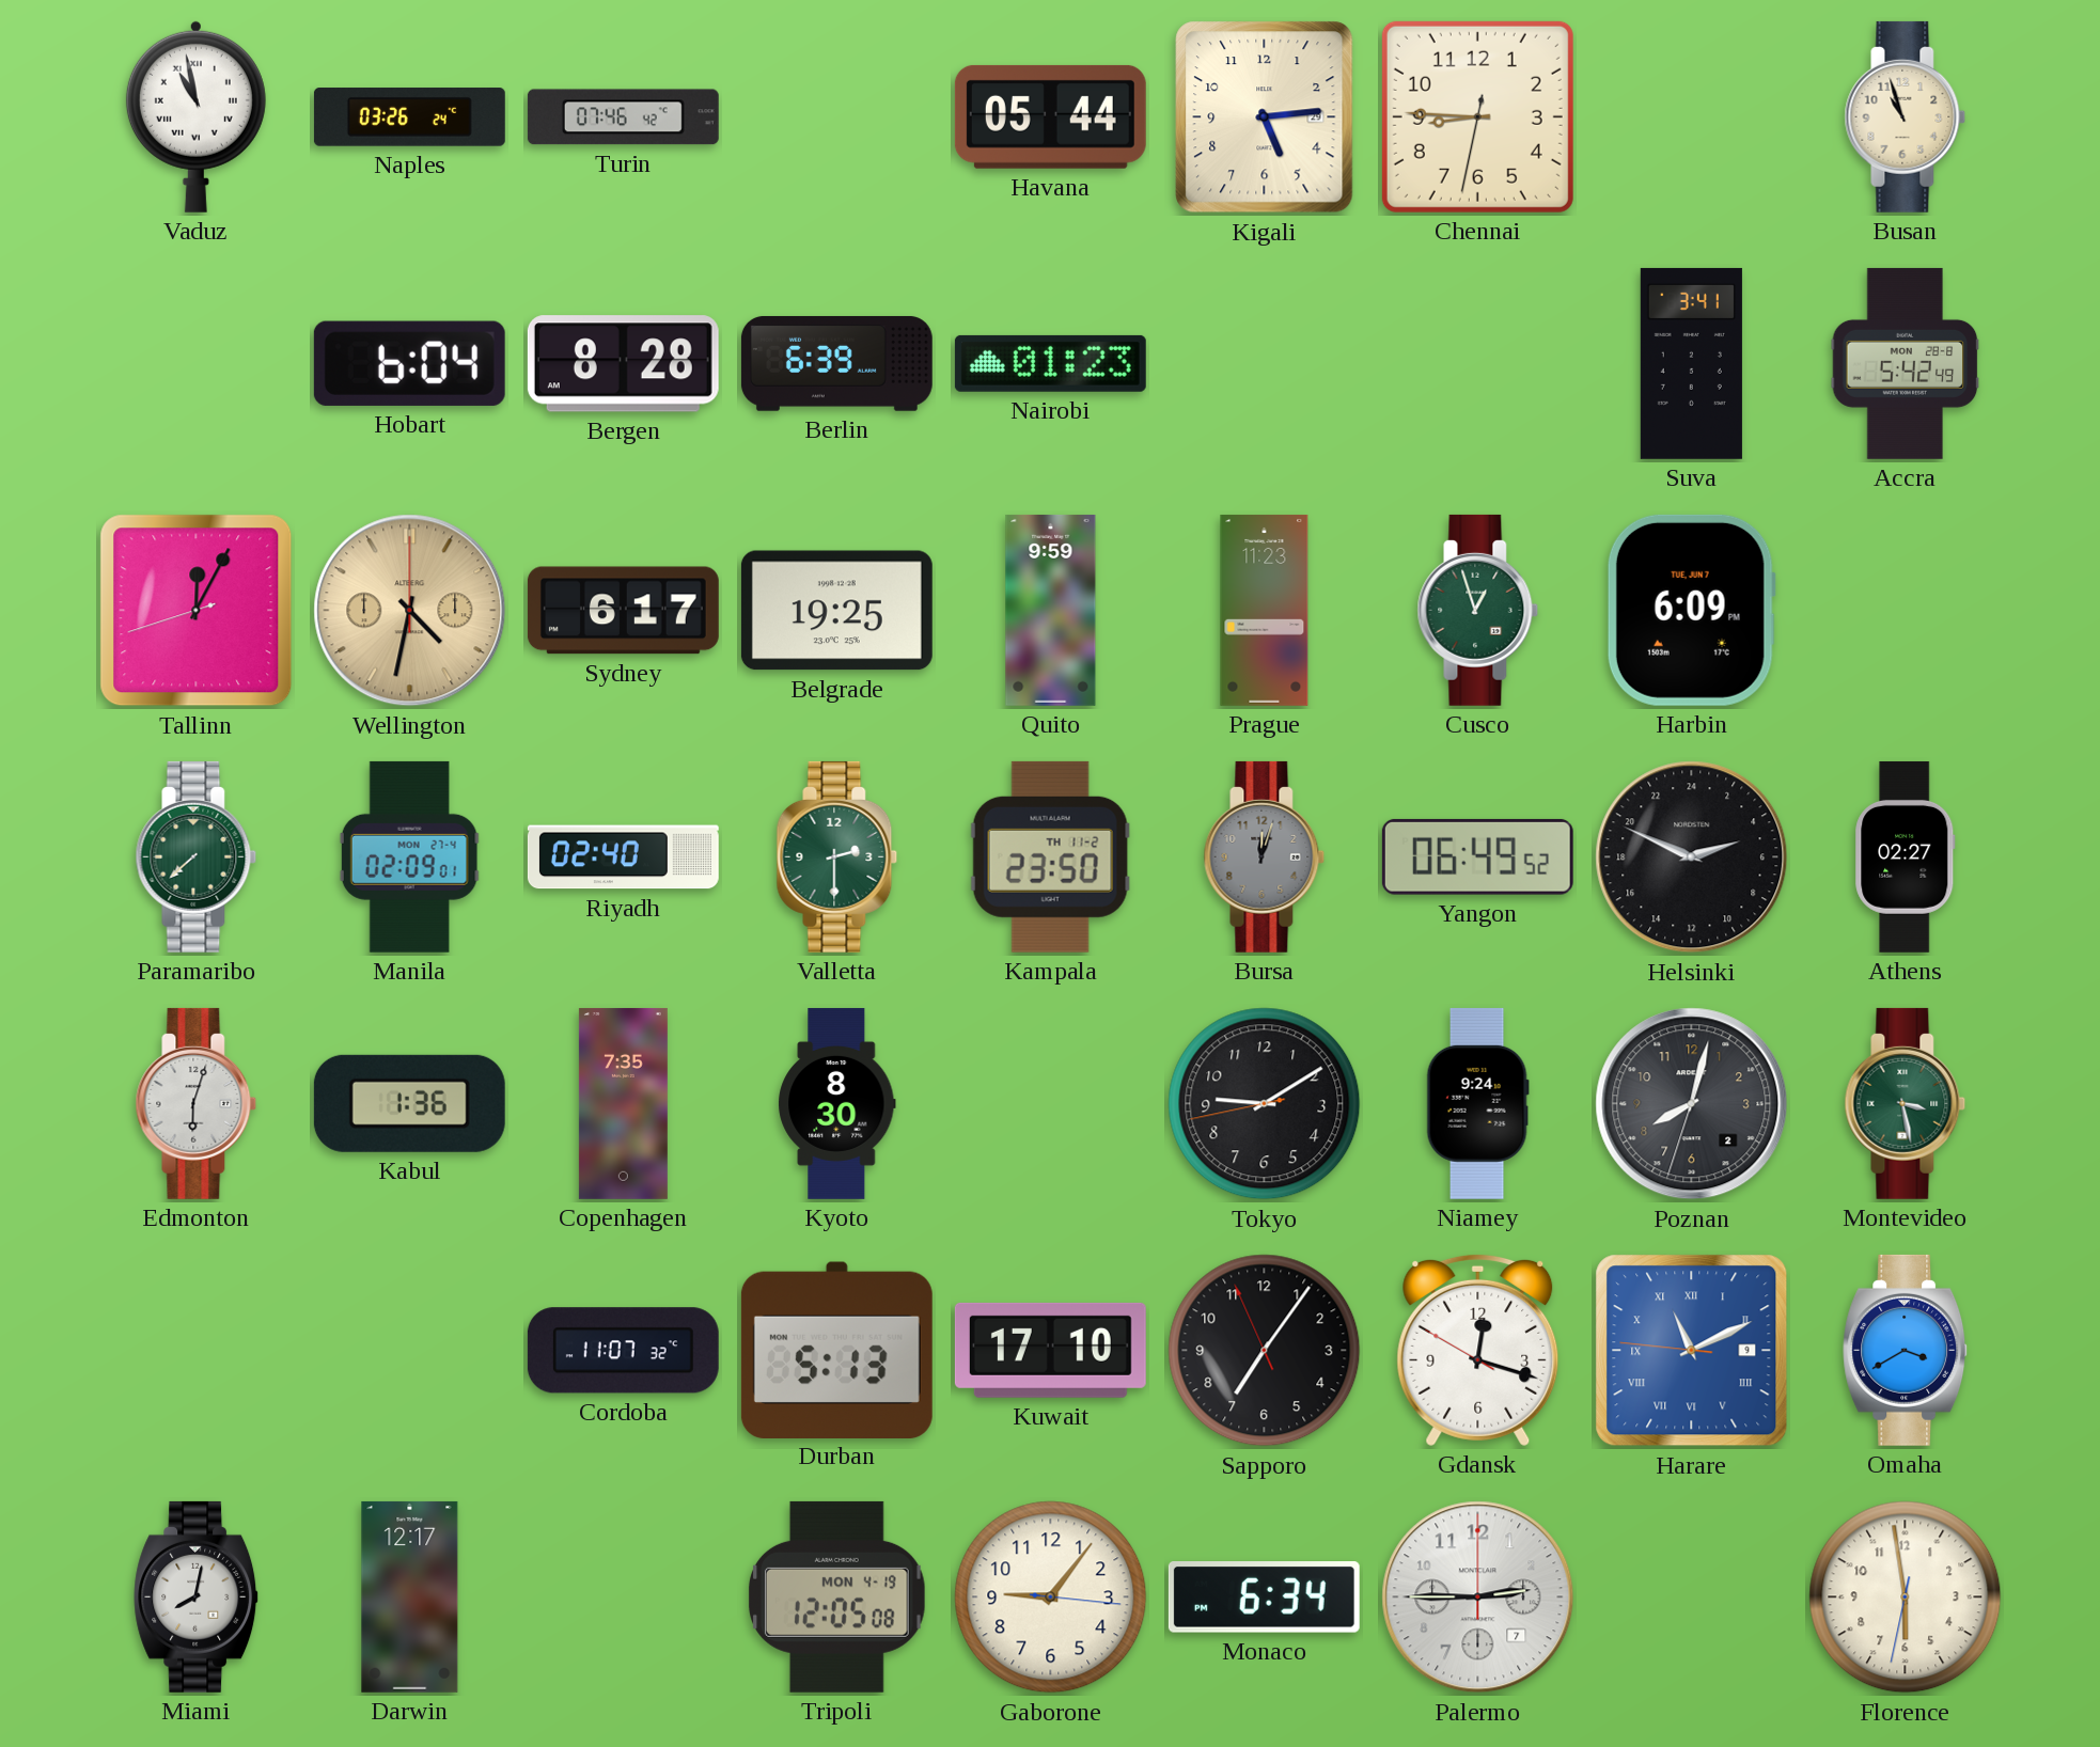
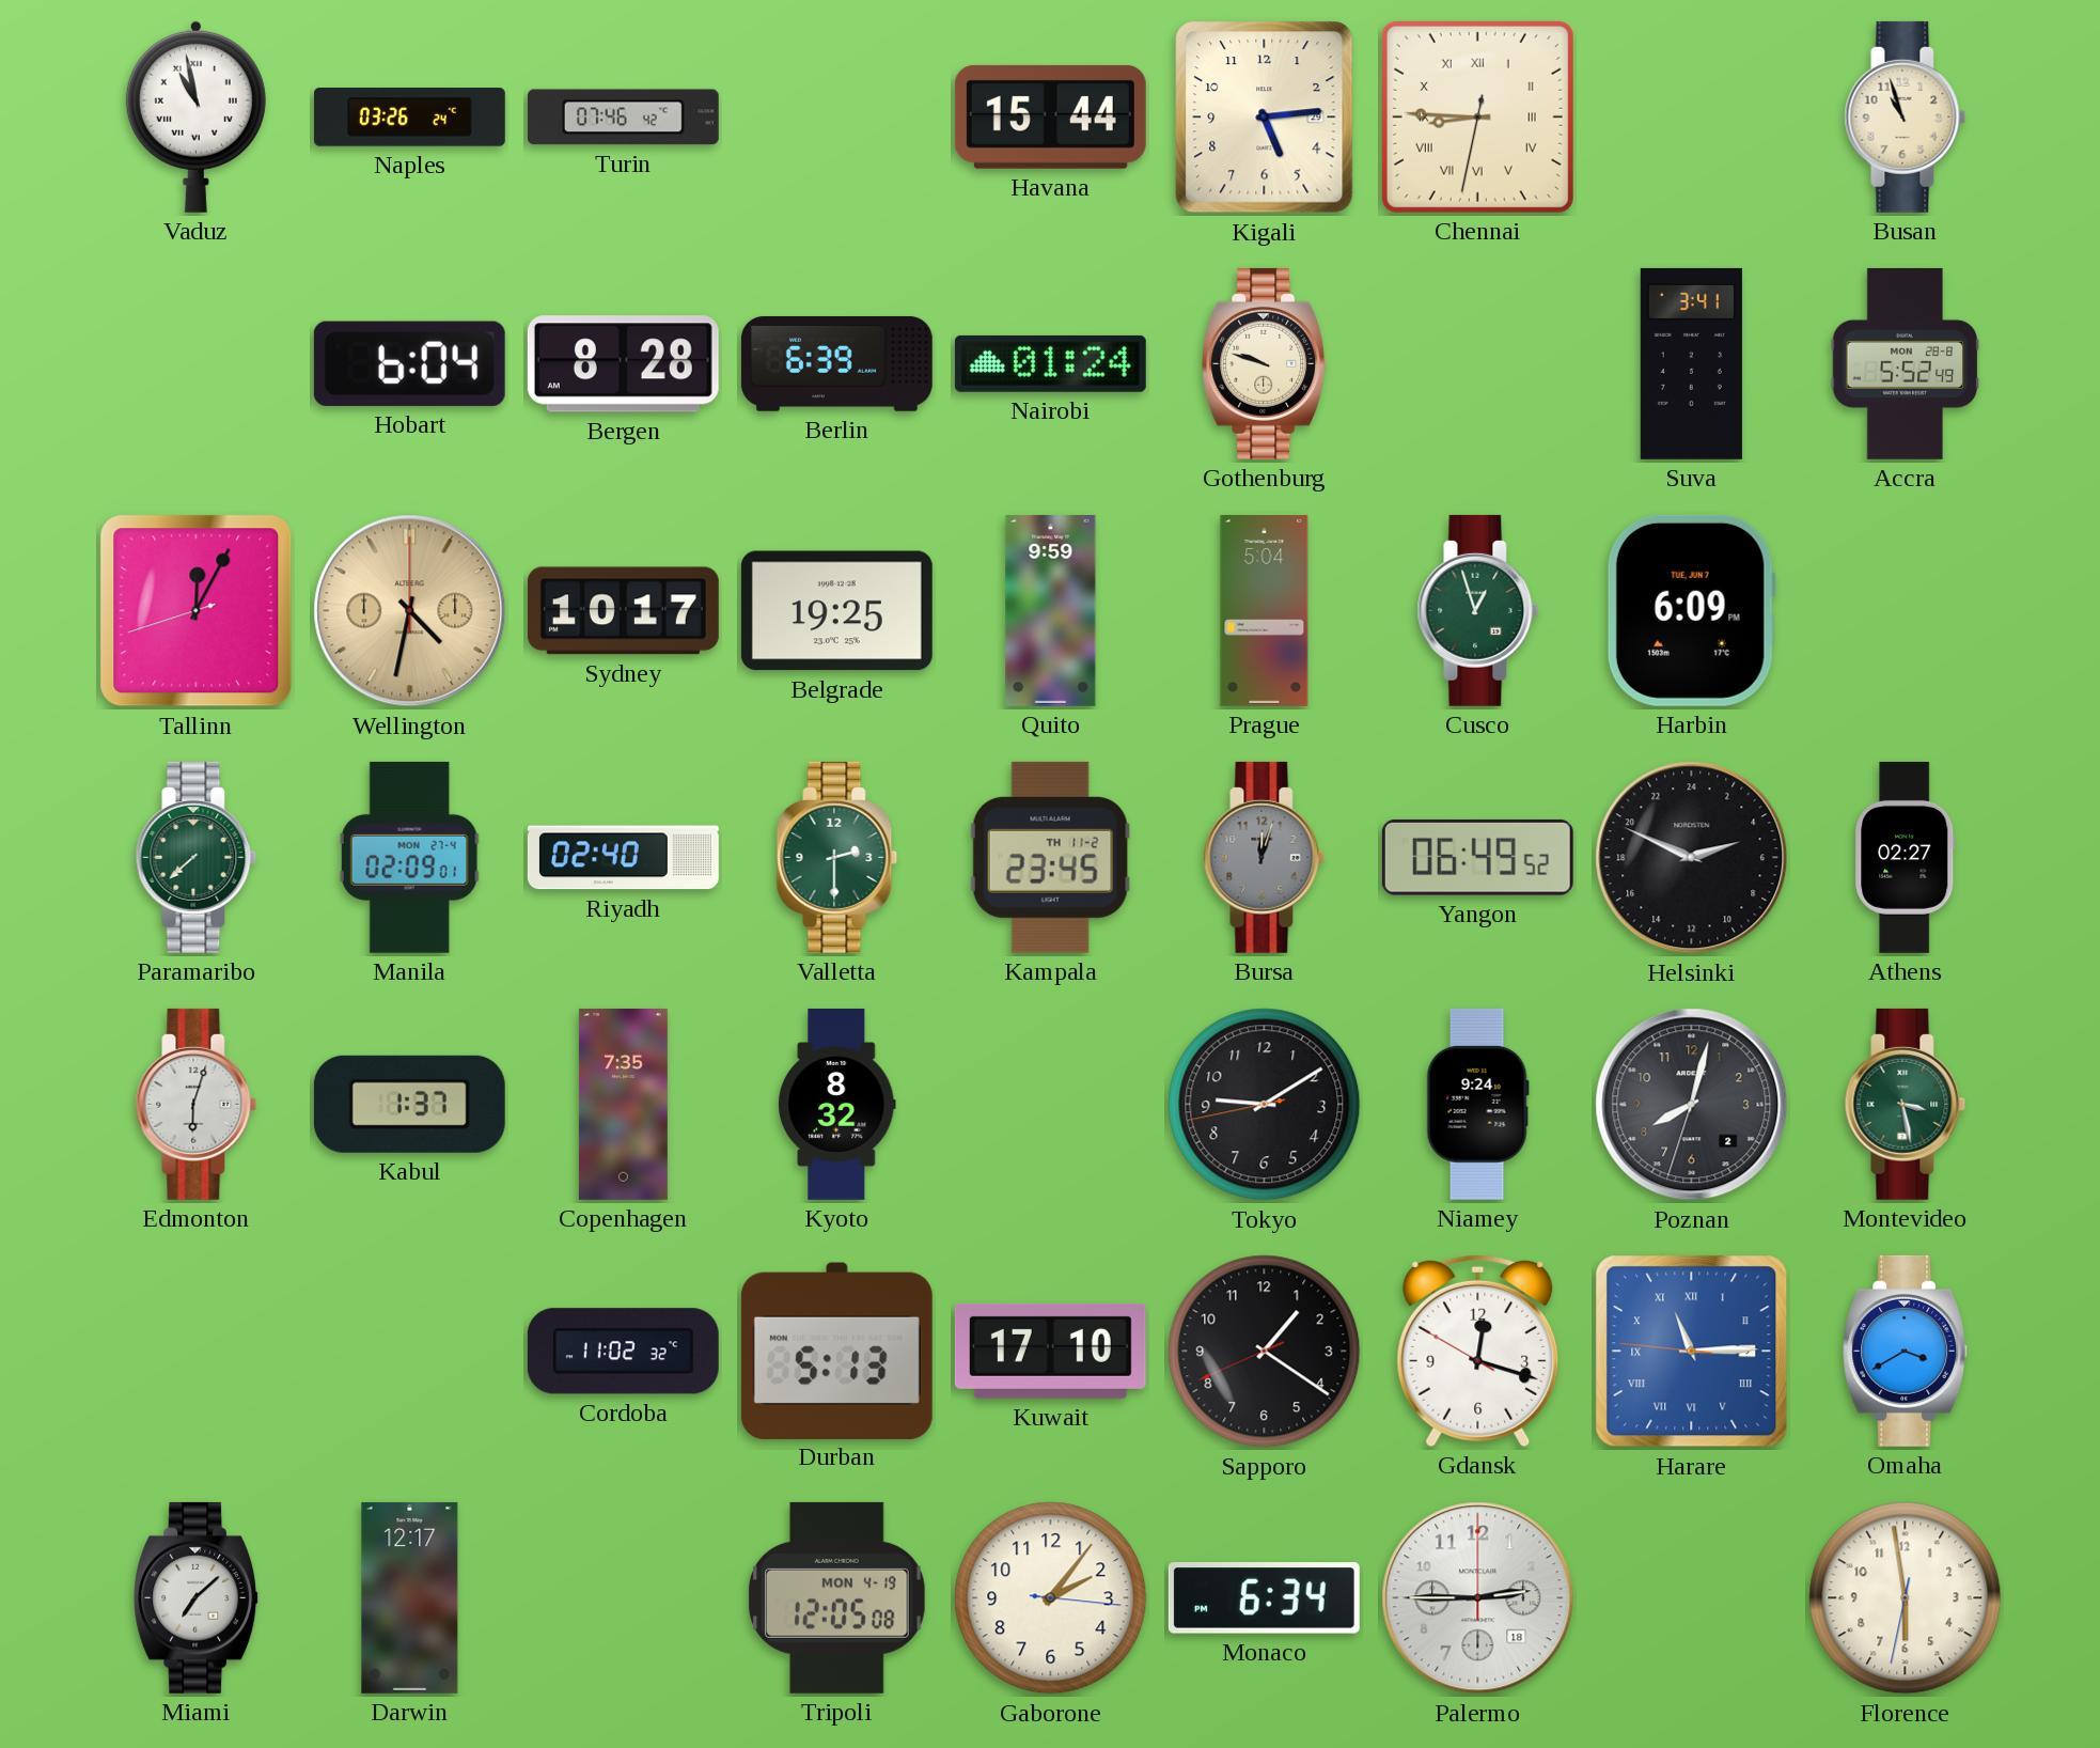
Havana: 05:44 -> 15:44
Chennai numerals: Arabic -> Roman
Nairobi: 01:23 -> 01:24
Gothenburg: none -> 9:48
Accra: 5:42 -> 5:52
Sydney: 6:17 -> 10:17
Prague: 11:23 -> 5:04
Kampala: 23:50 -> 23:45
Kabul: 1:36 -> 1:37
Kyoto: 8:30 -> 8:32
Cordoba: 11:07 -> 11:02
Sapporo: 7:05 -> 1:20
Harare: 11:10 -> 11:14
Miami: 8:02 -> 7:08
Gaborone: 9:06 -> 2:06
Palermo date: 7 -> 18
